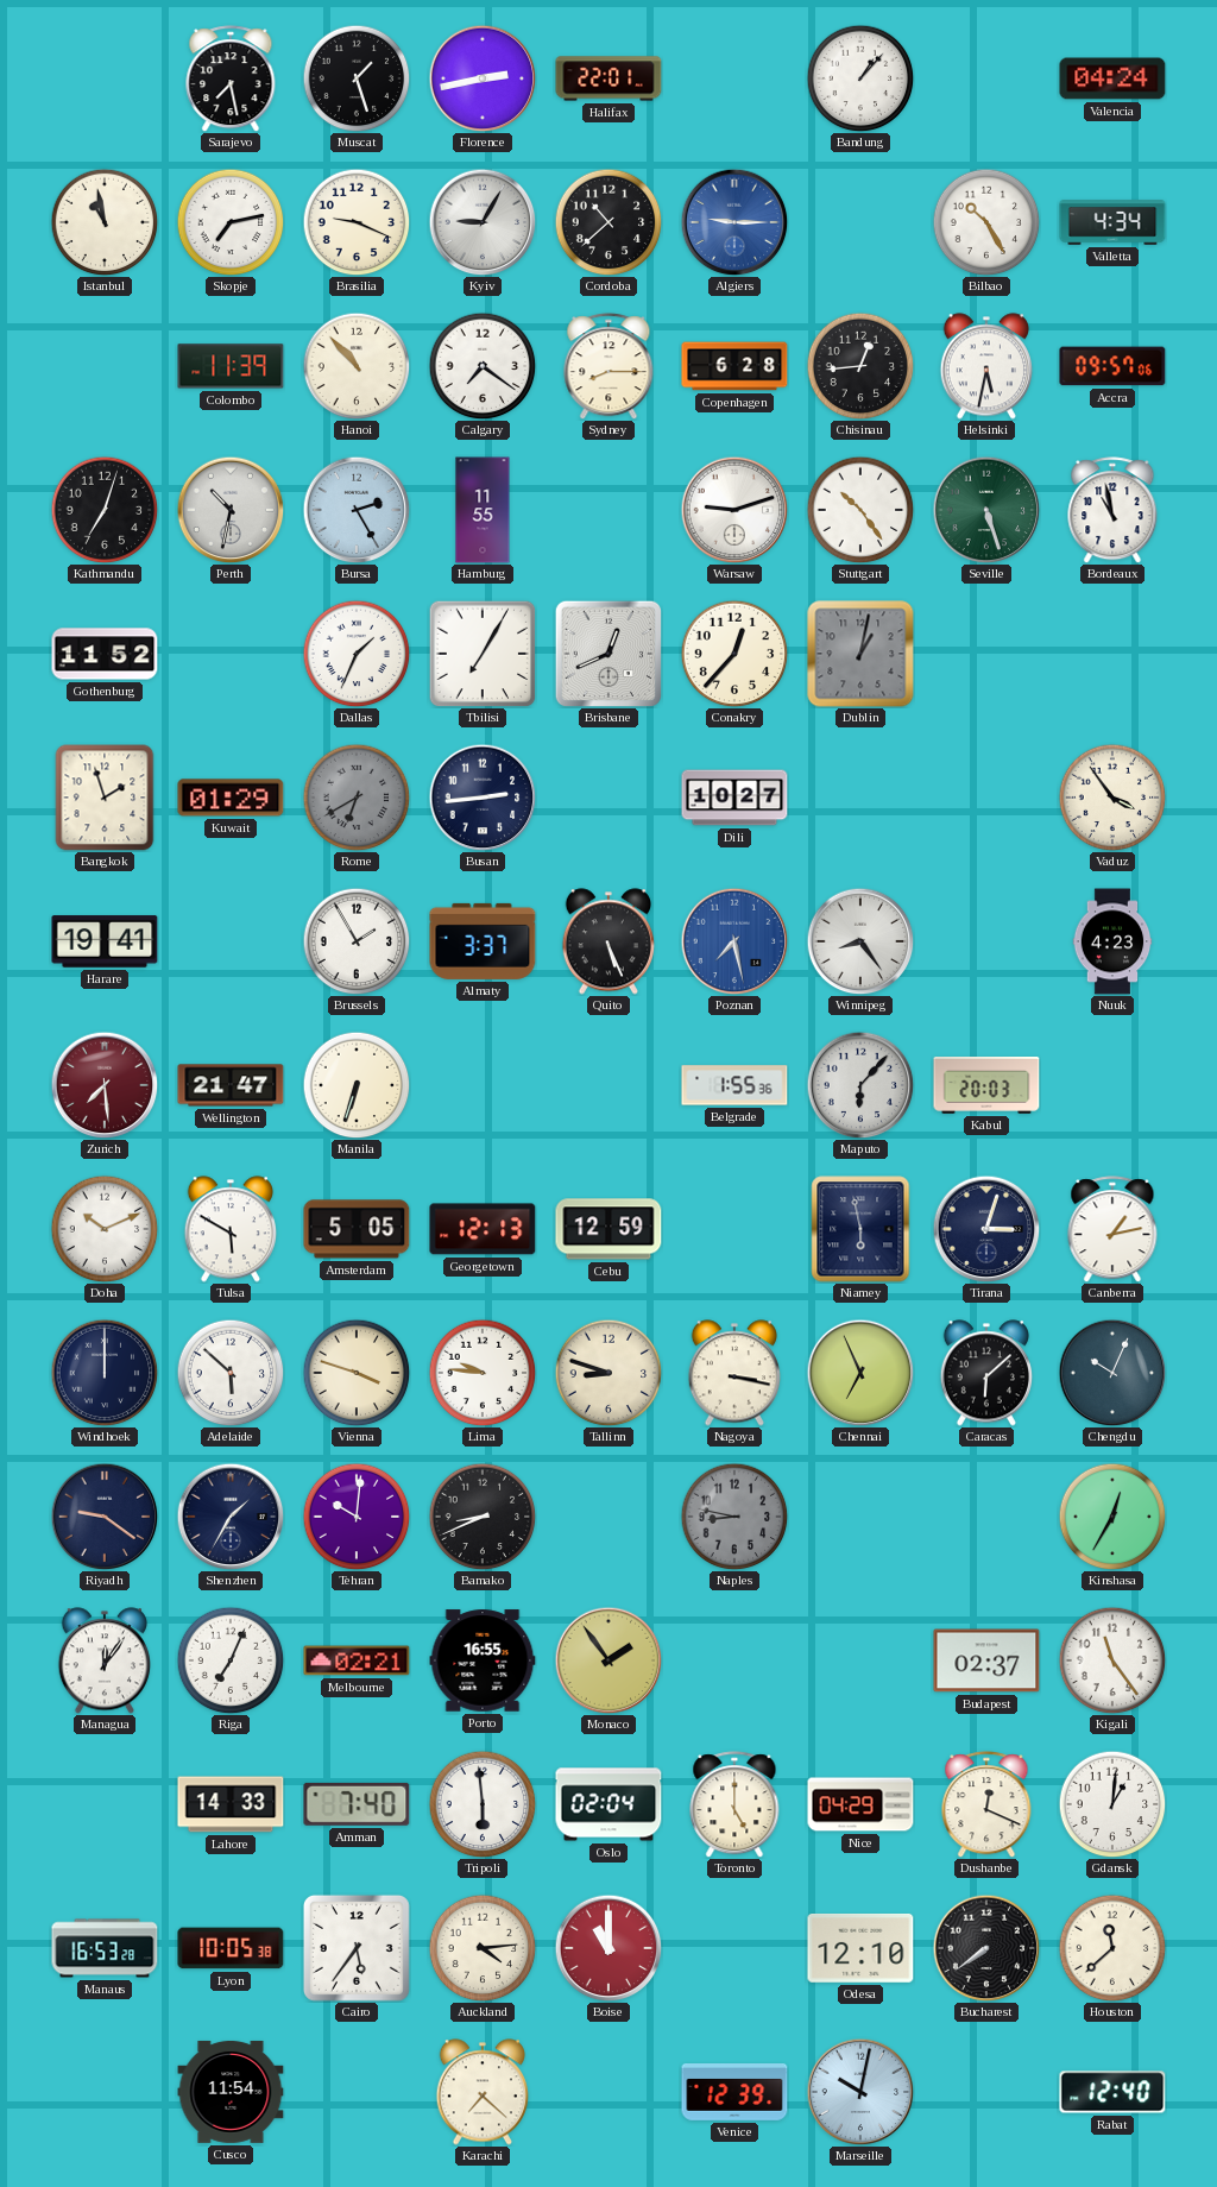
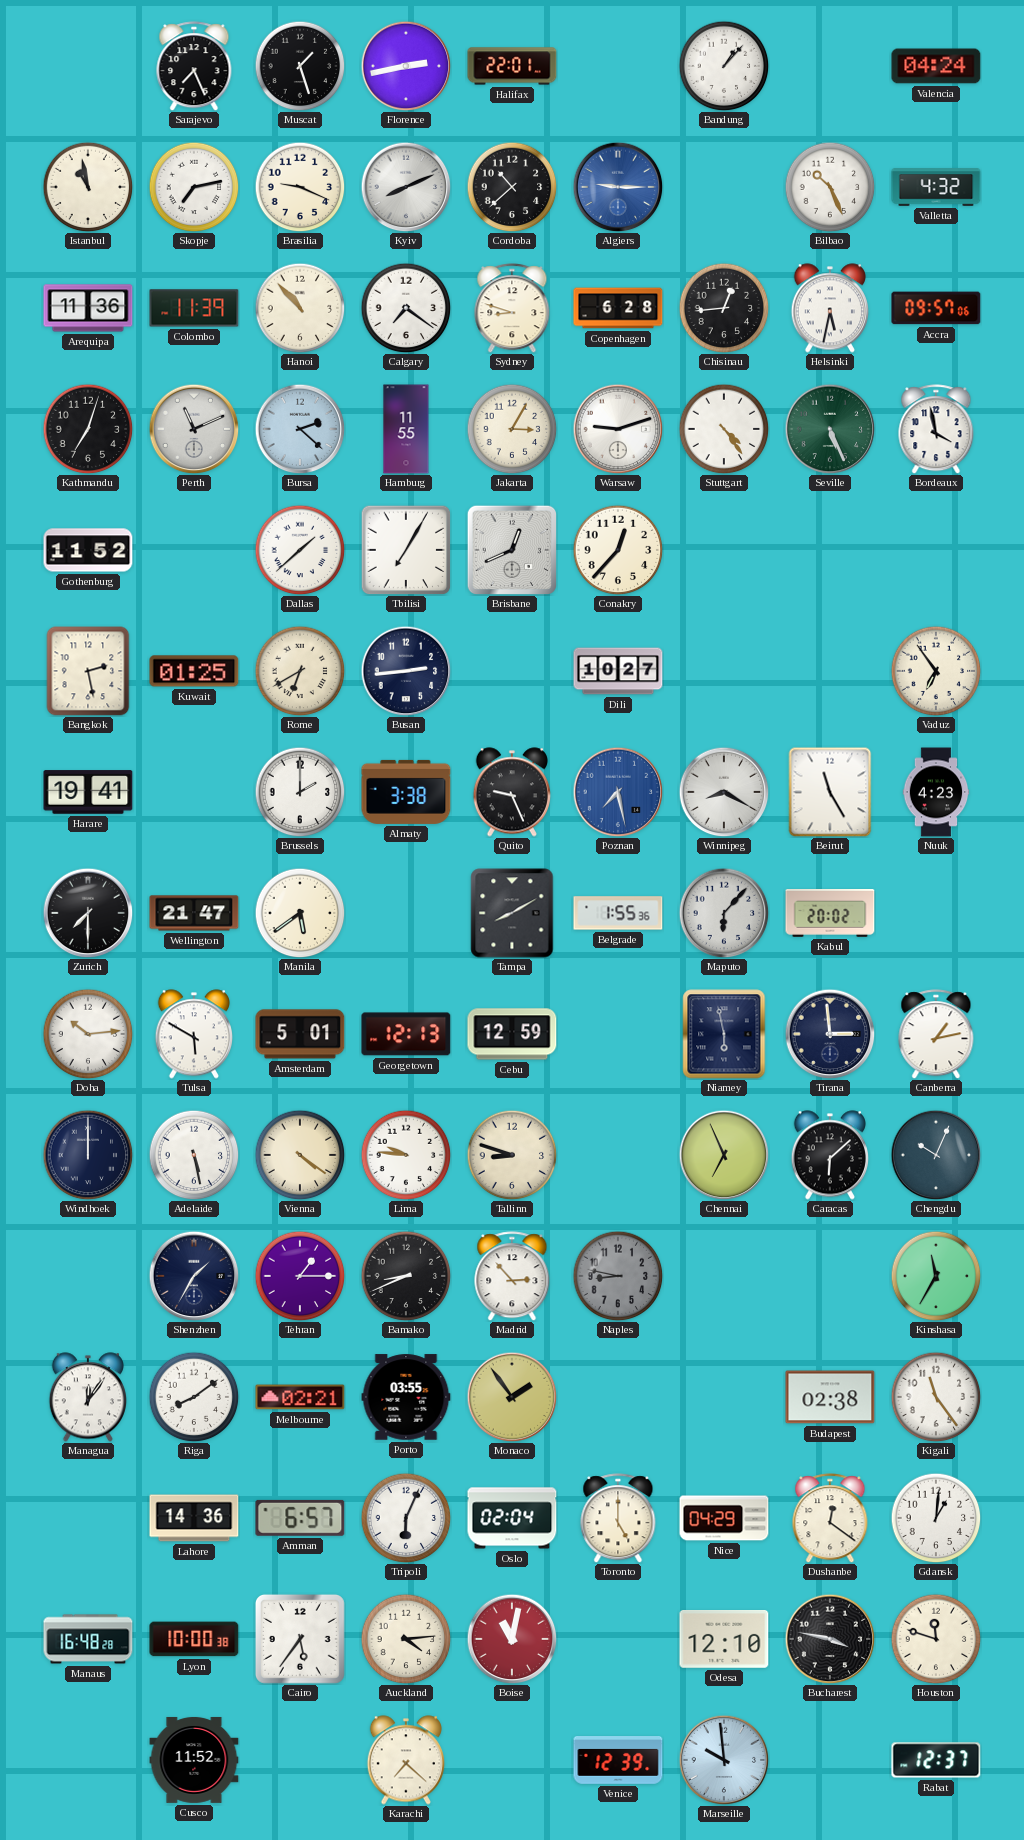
Sarajevo: 7:28 -> 7:26
Kyiv: 9:05 -> 8:11
Bilbao: 10:25 -> 10:26
Valletta: 4:34 -> 4:32
Arequipa: none -> 11:36
Sydney: 8:15 -> 8:48
Perth: 10:32 -> 11:11
Bursa: 2:25 -> 2:22
Jakarta: none -> 3:05
Stuttgart: 10:24 -> 4:24
Seville: 5:27 -> 5:26
Bordeaux: 10:58 -> 3:58
Dallas: 1:34 -> 1:38
Dublin: 1:02 -> none
Bangkok: 1:57 -> 2:28
Kuwait: 01:29 -> 01:25
Rome dial: grey -> cream
Vaduz: 3:54 -> 6:54
Brussels: 1:55 -> 2:00
Almaty: 3:37 -> 3:38
Quito: 5:26 -> 9:26
Winnipeg: 8:24 -> 8:20
Beirut: none -> 11:25
Zurich: 7:29 -> 7:30
Zurich dial: burgundy -> black
Manila: 6:33 -> 5:39
Tampa: none -> 8:10
Kabul: 20:03 -> 20:02
Doha: 10:11 -> 10:14
Amsterdam: 5:05 -> 5:01
Tirana: 3:03 -> 2:59
Adelaide: 5:52 -> 5:28
Vienna: 3:48 -> 4:21
Nagoya: 3:17 -> none
Riyadh: 9:21 -> none
Tehran: 10:01 -> 1:15
Madrid: none -> 2:53
Kinshasa: 12:35 -> 11:35
Riga: 7:04 -> 8:09
Porto: 16:55 -> 03:55
Budapest: 02:37 -> 02:38
Lahore: 14:33 -> 14:36
Amman: 7:40 -> 6:57
Tripoli: 5:59 -> 6:04
Dushanbe: 12:19 -> 12:21
Manaus: 16:53 -> 16:48
Lyon: 10:05 -> 10:00
Boise: 11:00 -> 11:02
Bucharest: 7:39 -> 3:47
Houston: 11:38 -> 11:48
Cusco: 11:54 -> 11:52
Marseille: 10:02 -> 9:59
Rabat: 12:40 -> 12:37
